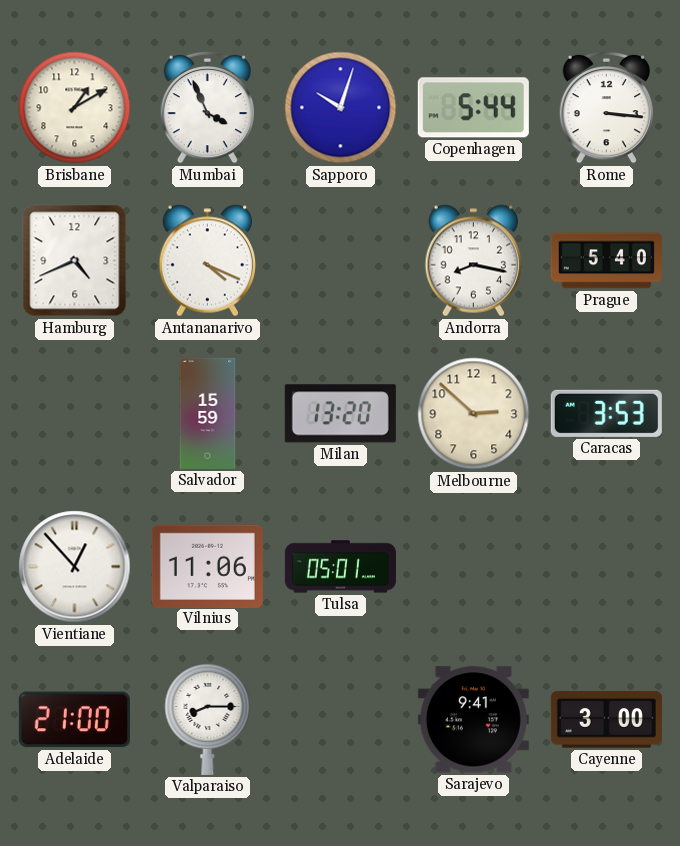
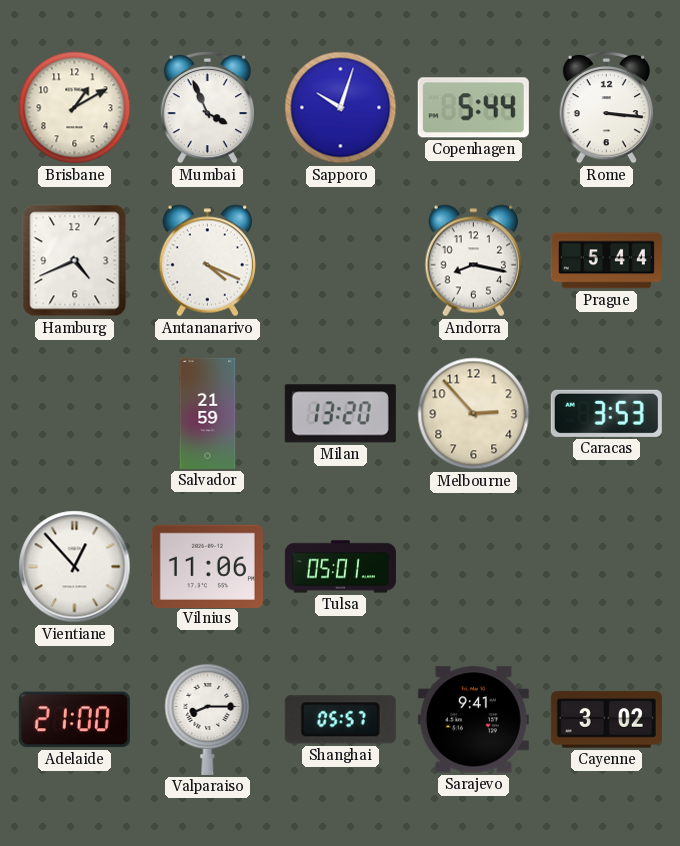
Prague: 5:40 -> 5:44
Salvador: 15:59 -> 21:59
Melbourne: 2:52 -> 2:53
Shanghai: none -> 05:57
Cayenne: 3:00 -> 3:02
